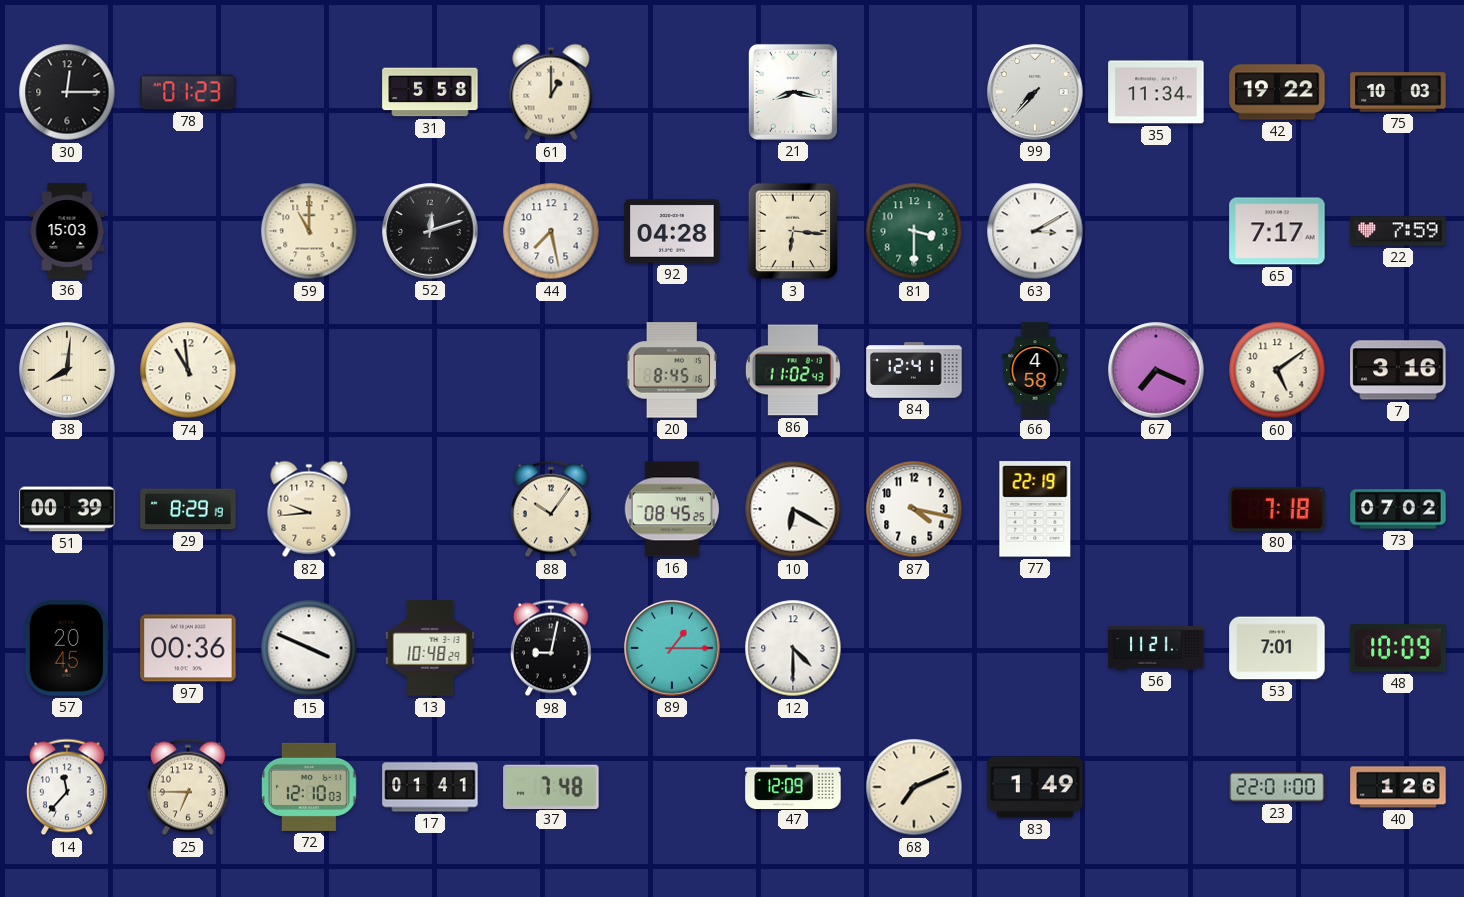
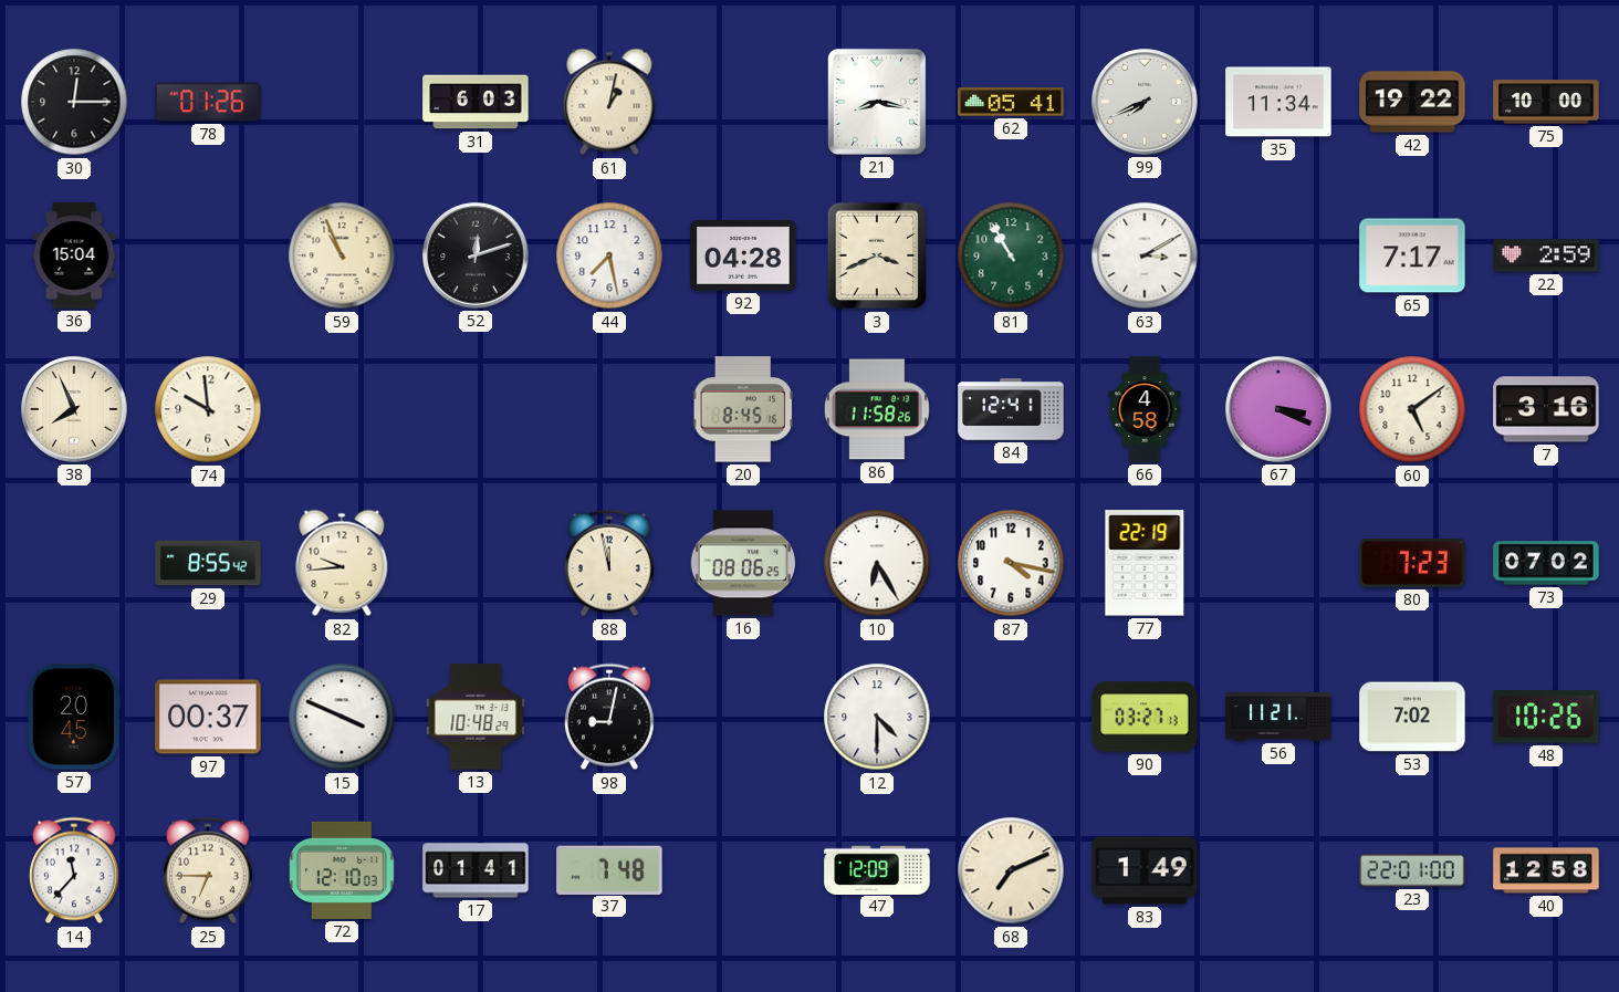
78: 01:23 -> 01:26
31: 5:58 -> 6:03
61: 1:00 -> 1:02
62: none -> 05:41
99: 7:37 -> 7:41
75: 10:03 -> 10:00
36: 15:03 -> 15:04
59: 11:00 -> 10:56
3: 6:16 -> 3:41
81: 3:30 -> 10:55
22: 7:59 -> 2:59
38: 8:01 -> 7:56
74: 10:59 -> 9:59
86: 11:02 -> 11:58
67: 7:19 -> 3:19
51: 00:39 -> none
29: 8:29 -> 8:55
88: 10:06 -> 11:58
16: 08:45 -> 08:06
10: 6:20 -> 6:25
80: 7:18 -> 7:23
97: 00:36 -> 00:37
89: 1:15 -> none
90: none -> 03:27
53: 7:01 -> 7:02
48: 10:09 -> 10:26
40: 1:26 -> 12:58
